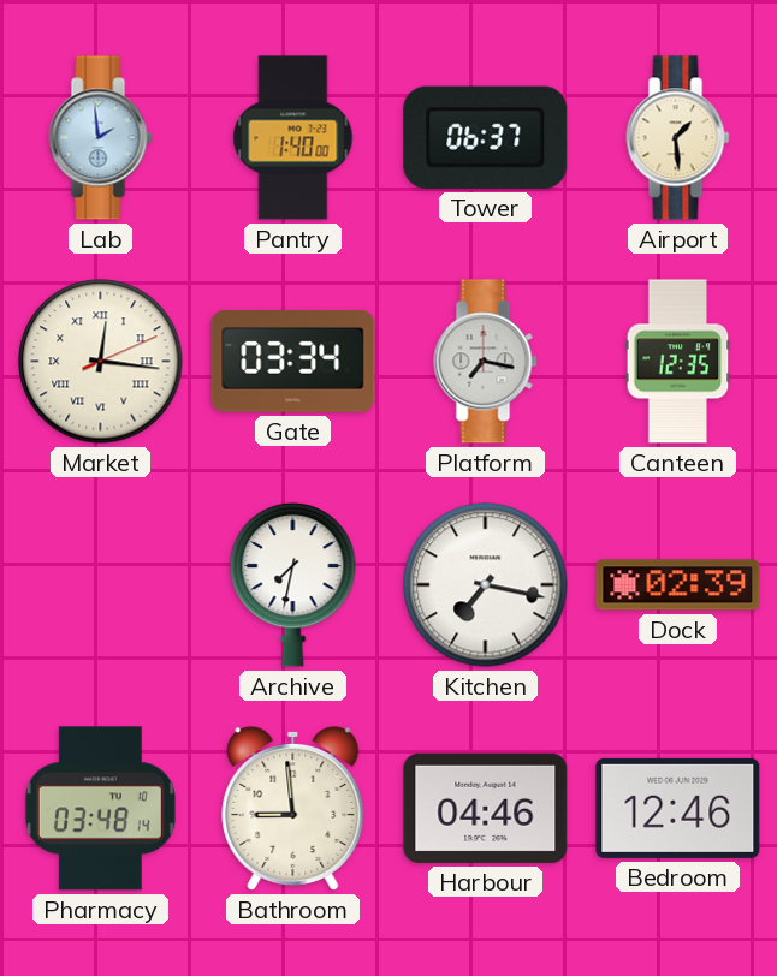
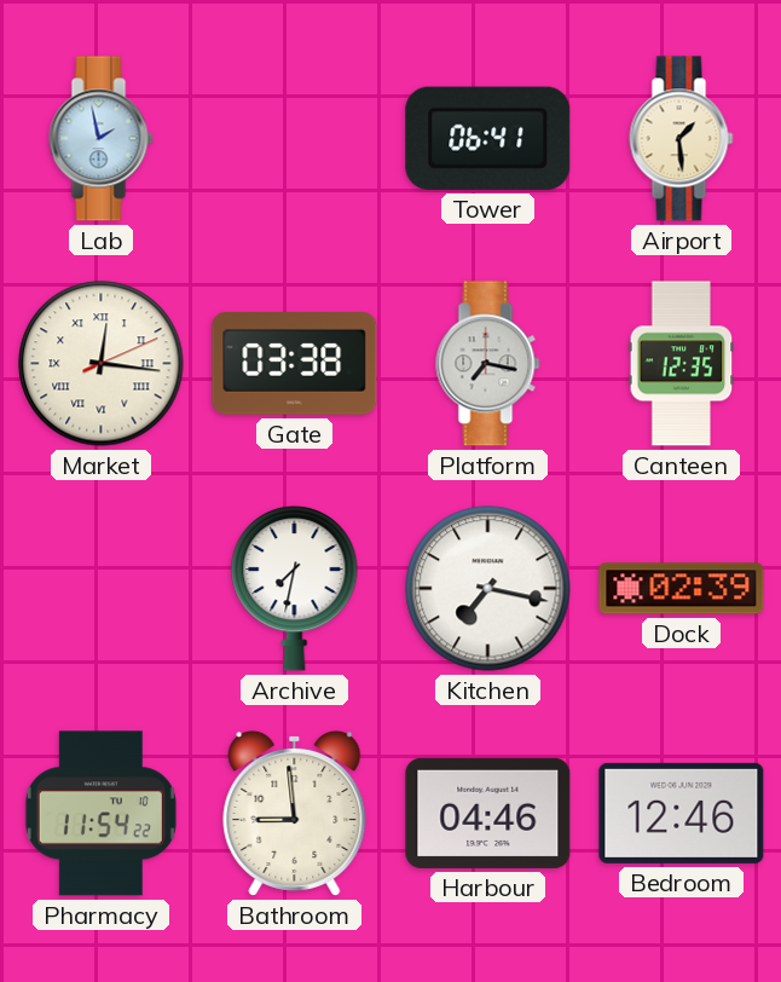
Lab: 1:59 -> 1:58
Pantry: 1:40 -> none
Tower: 06:37 -> 06:41
Gate: 03:34 -> 03:38
Pharmacy: 03:48 -> 11:54
